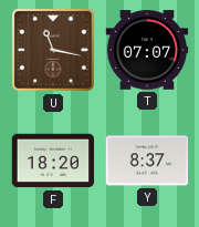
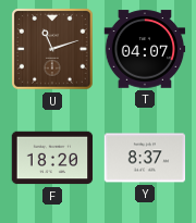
U: 11:17 -> 11:12
T: 07:07 -> 04:07
